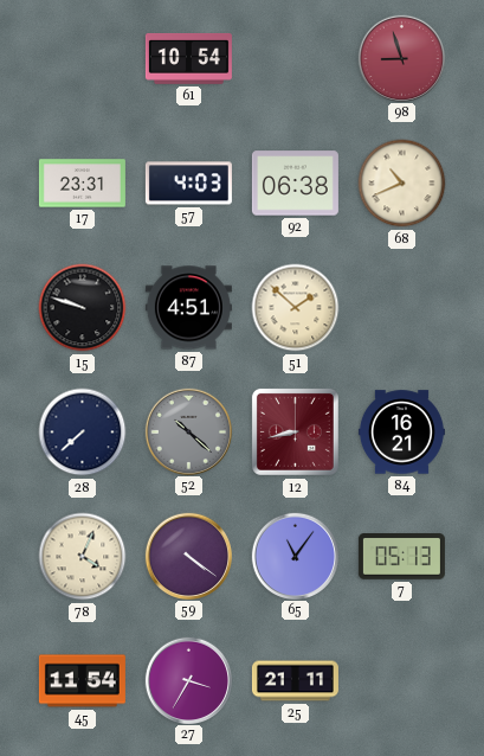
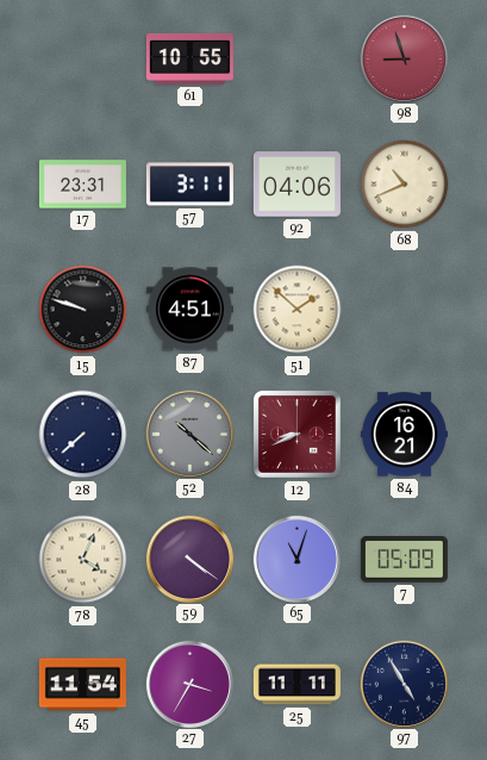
61: 10:54 -> 10:55
57: 4:03 -> 3:11
92: 06:38 -> 04:06
12: 8:43 -> 8:41
65: 11:06 -> 11:03
7: 05:13 -> 05:09
25: 21:11 -> 11:11
97: none -> 4:55
